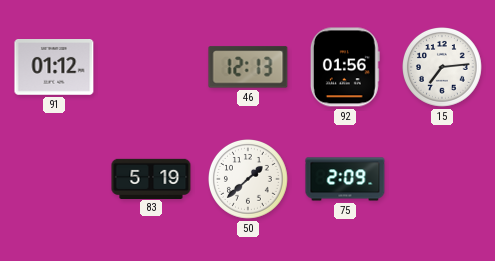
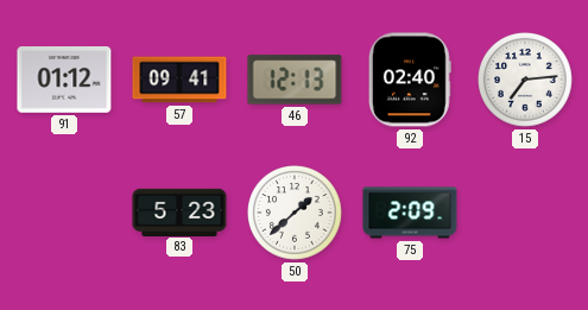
57: none -> 09:41
92: 01:56 -> 02:40
83: 5:19 -> 5:23
